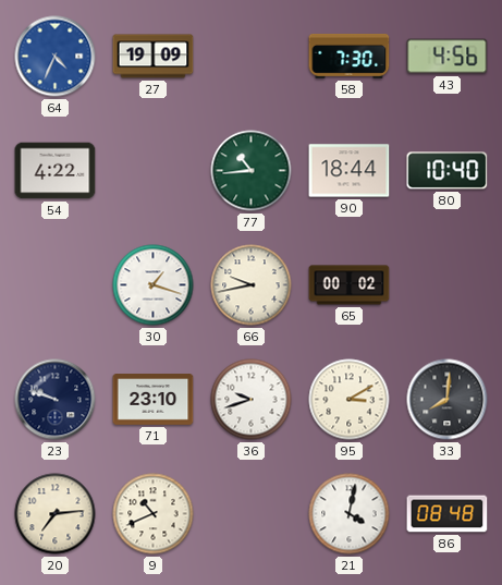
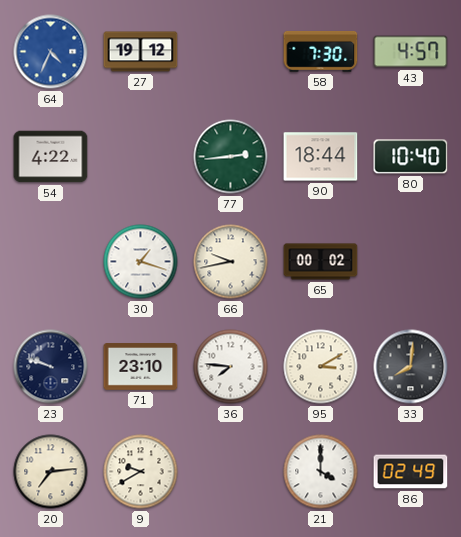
27: 19:09 -> 19:12
43: 4:56 -> 4:57
77: 10:44 -> 2:44
36: 9:42 -> 7:46
9: 10:41 -> 9:40
21: 4:02 -> 4:00
86: 08:48 -> 02:49
